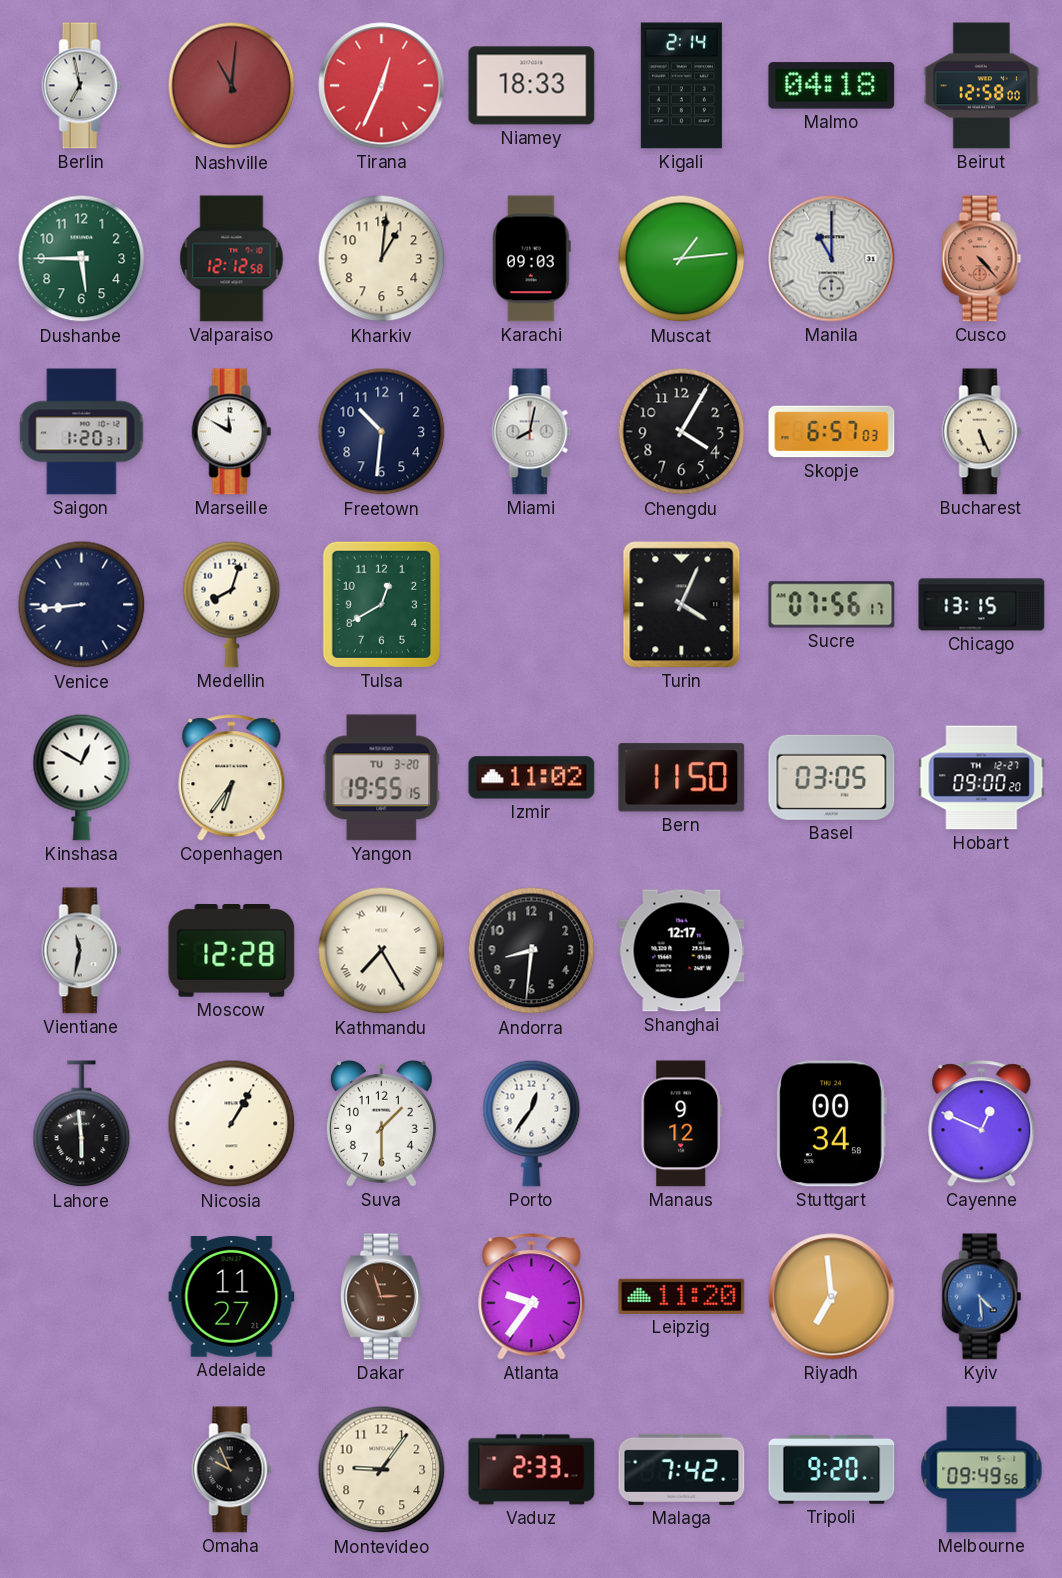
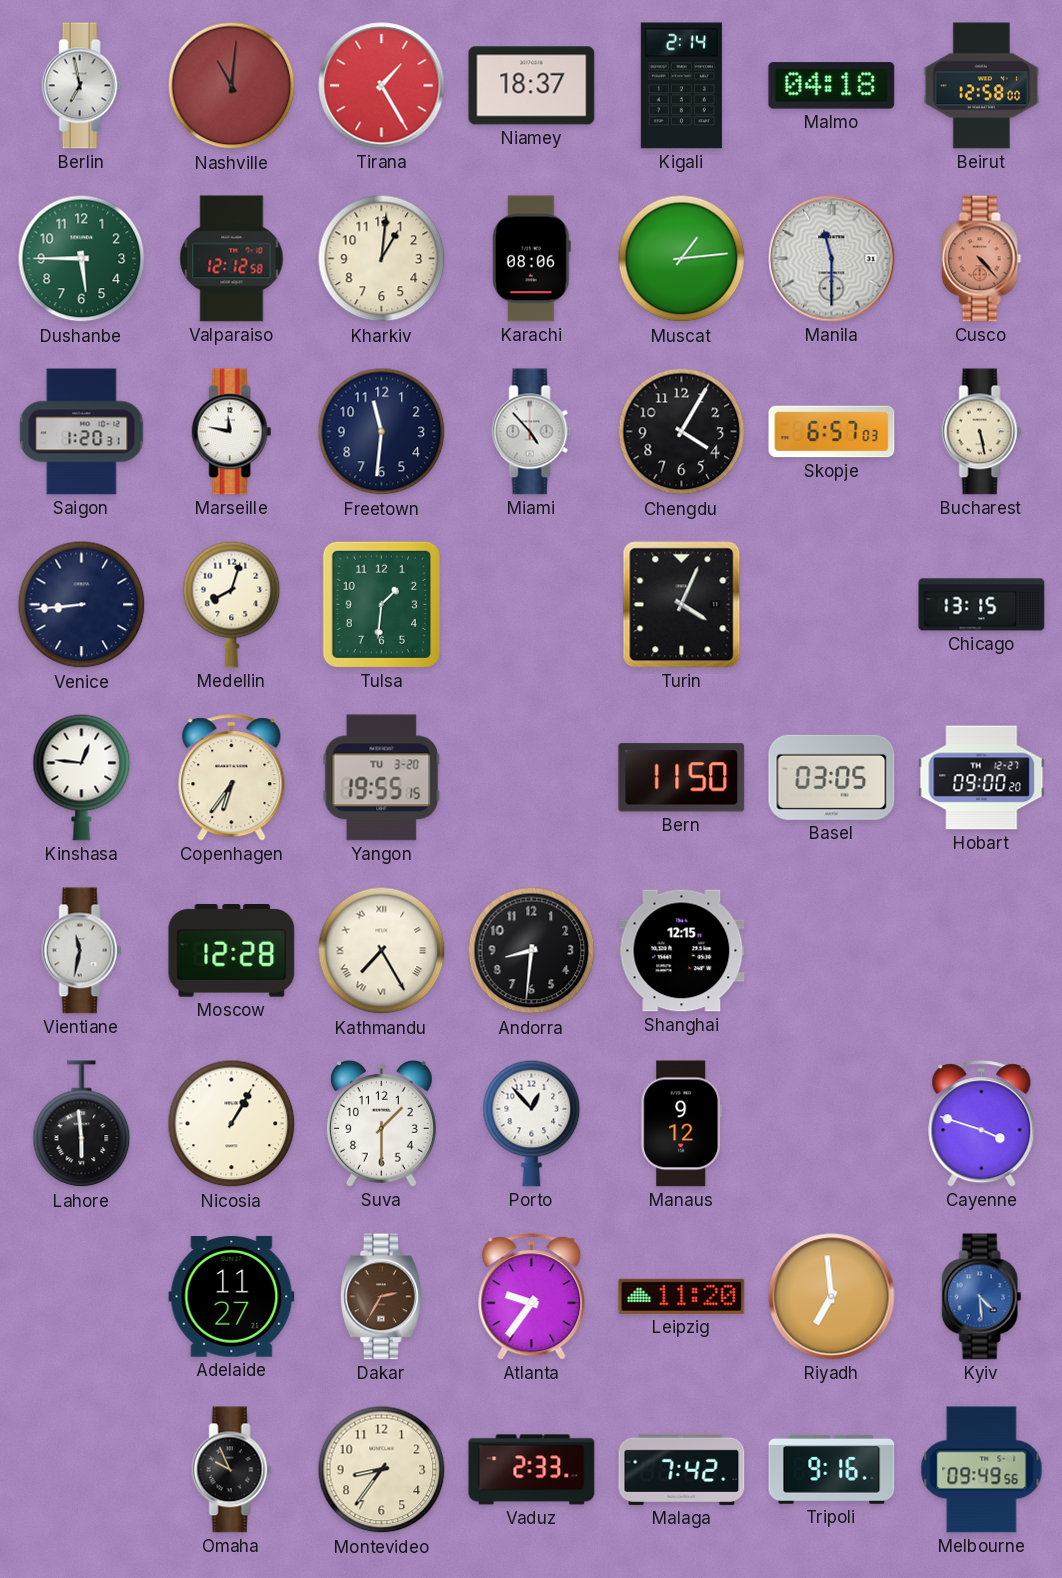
Tirana: 12:34 -> 1:25
Niamey: 18:33 -> 18:37
Karachi: 09:03 -> 08:06
Manila: 11:00 -> 11:30
Marseille: 11:50 -> 11:47
Freetown: 10:31 -> 11:31
Miami: 8:02 -> 4:53
Bucharest: 5:26 -> 5:28
Tulsa: 12:40 -> 1:31
Sucre: 07:56 -> none
Kinshasa: 12:50 -> 12:46
Izmir: 11:02 -> none
Shanghai: 12:17 -> 12:15
Porto: 12:36 -> 12:53
Stuttgart: 00:34 -> none
Cayenne: 12:49 -> 3:48
Dakar: 2:57 -> 2:35
Montevideo: 9:06 -> 8:36
Tripoli: 9:20 -> 9:16
